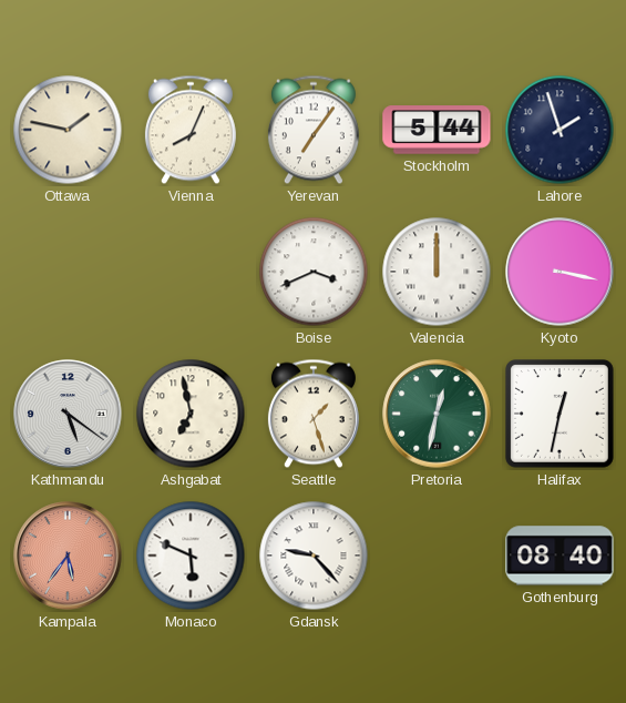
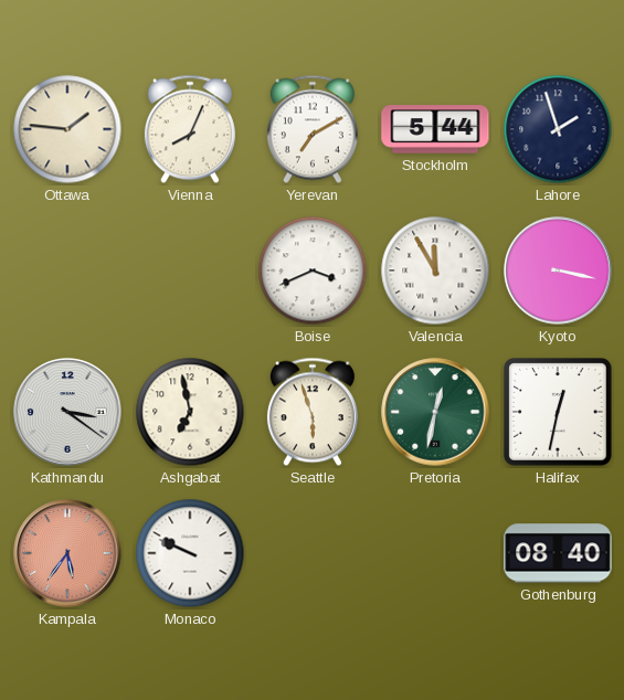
Ottawa: 1:47 -> 1:46
Yerevan: 7:06 -> 7:10
Valencia: 12:00 -> 11:55
Kathmandu: 5:21 -> 3:21
Seattle: 1:27 -> 5:57
Monaco: 5:49 -> 9:49
Gdansk: 9:23 -> none
